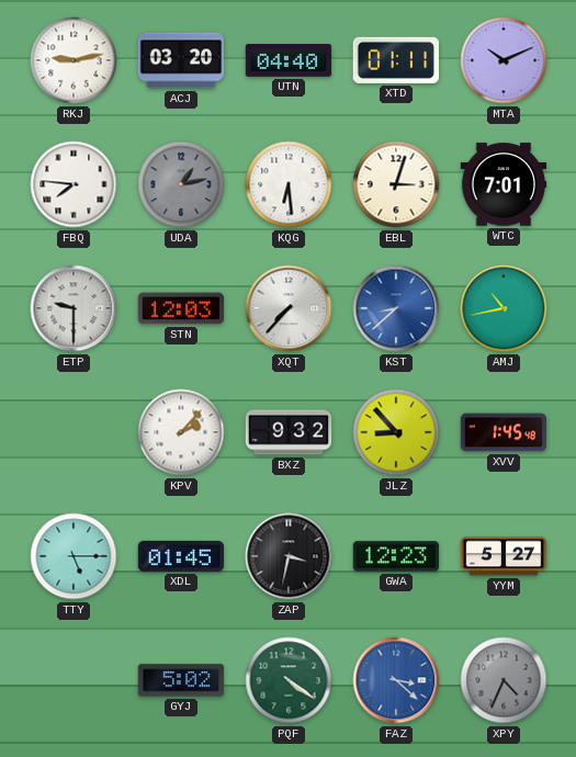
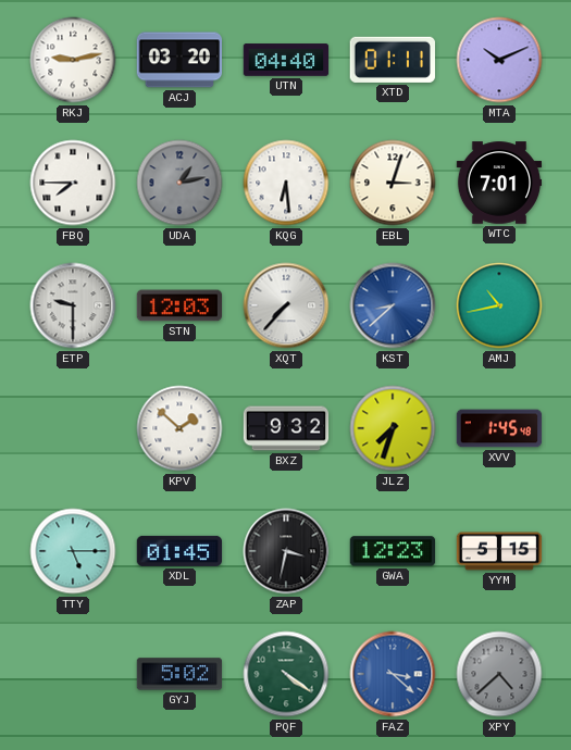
FBQ: 7:46 -> 7:45
KPV: 2:07 -> 1:52
JLZ: 8:53 -> 7:33
YYM: 5:27 -> 5:15
XPY: 4:34 -> 4:38
